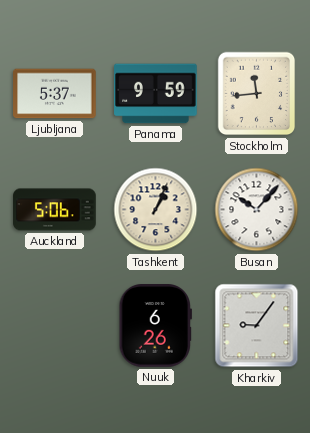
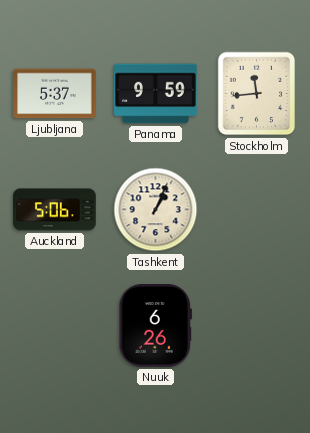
Busan: 10:07 -> none
Kharkiv: 9:06 -> none
